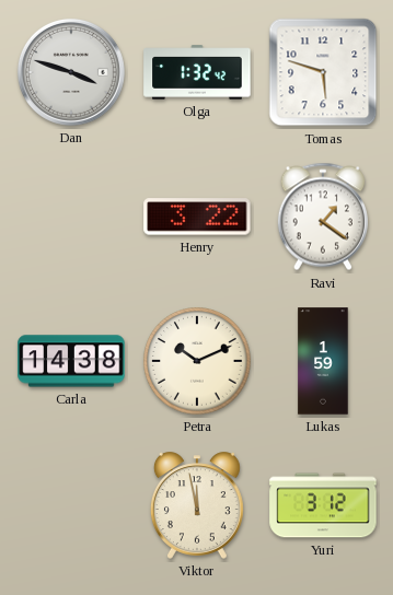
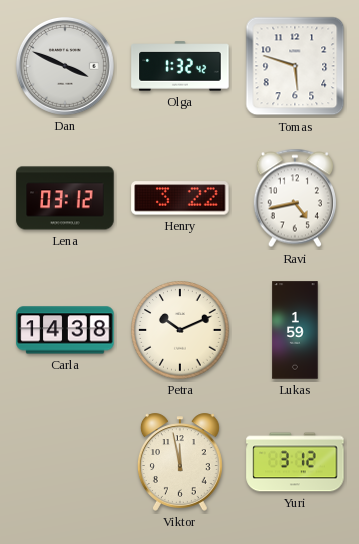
Dan: 3:48 -> 3:49
Lena: none -> 03:12
Ravi: 1:21 -> 4:43
